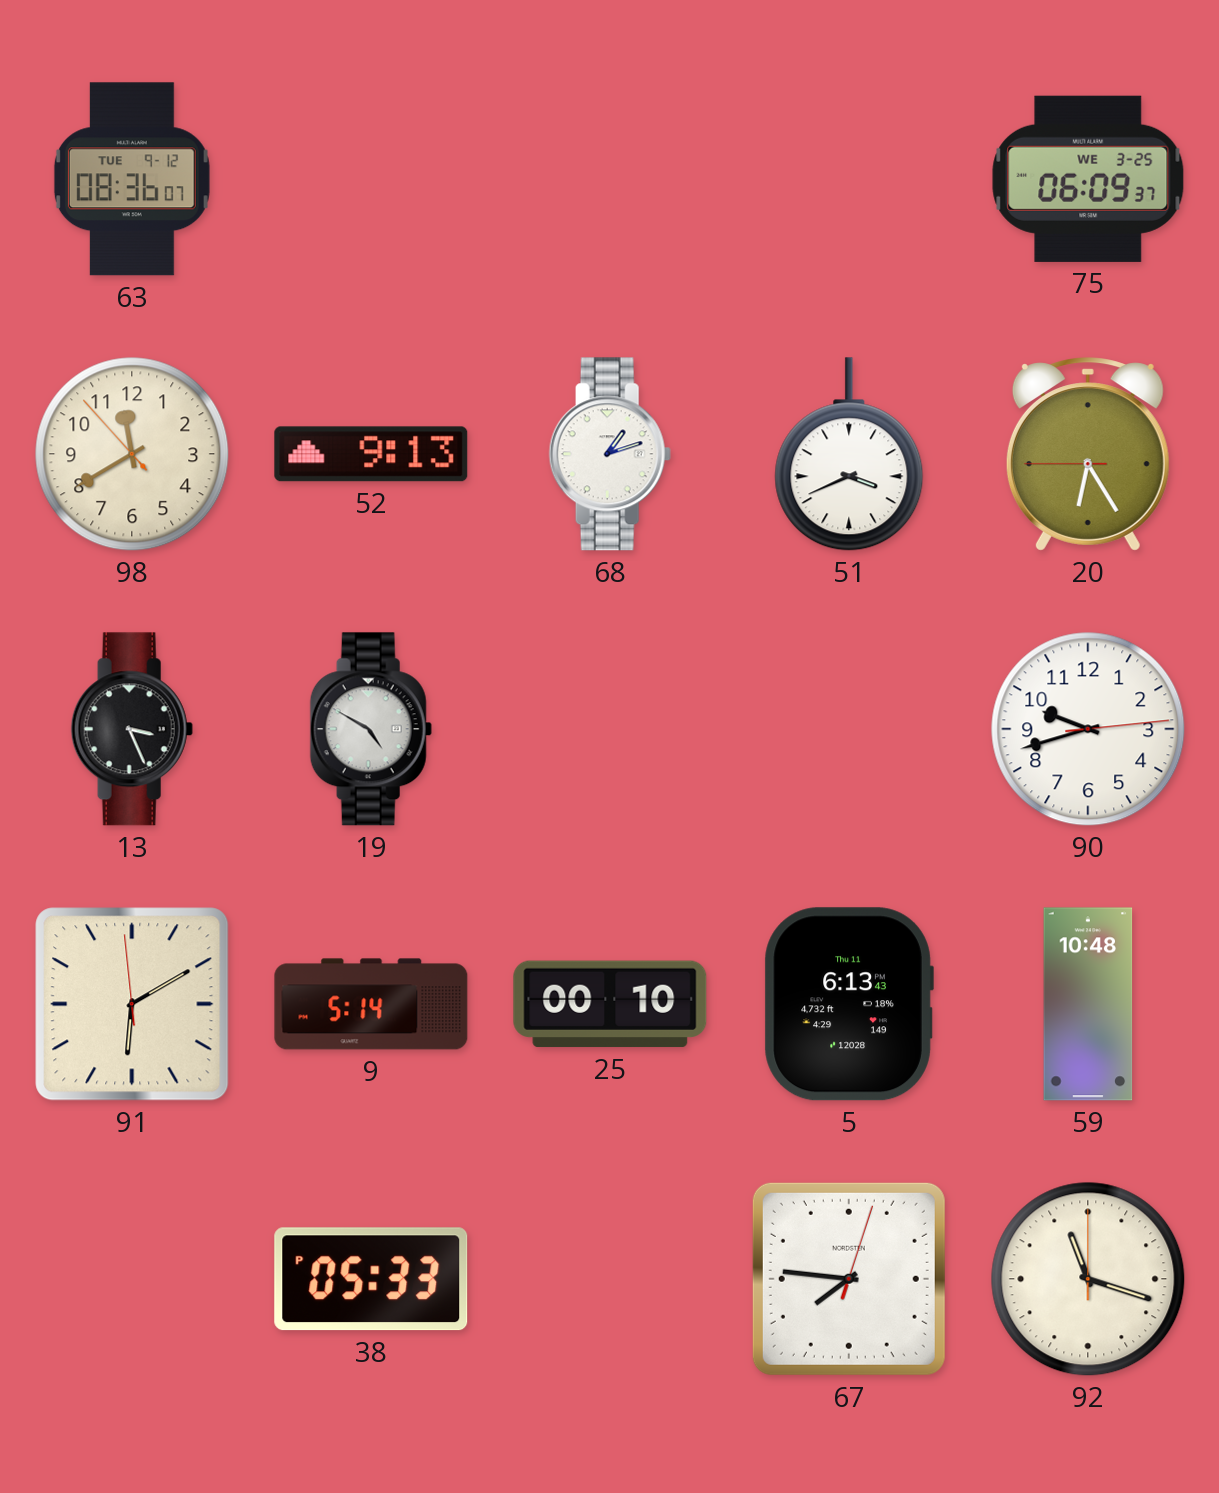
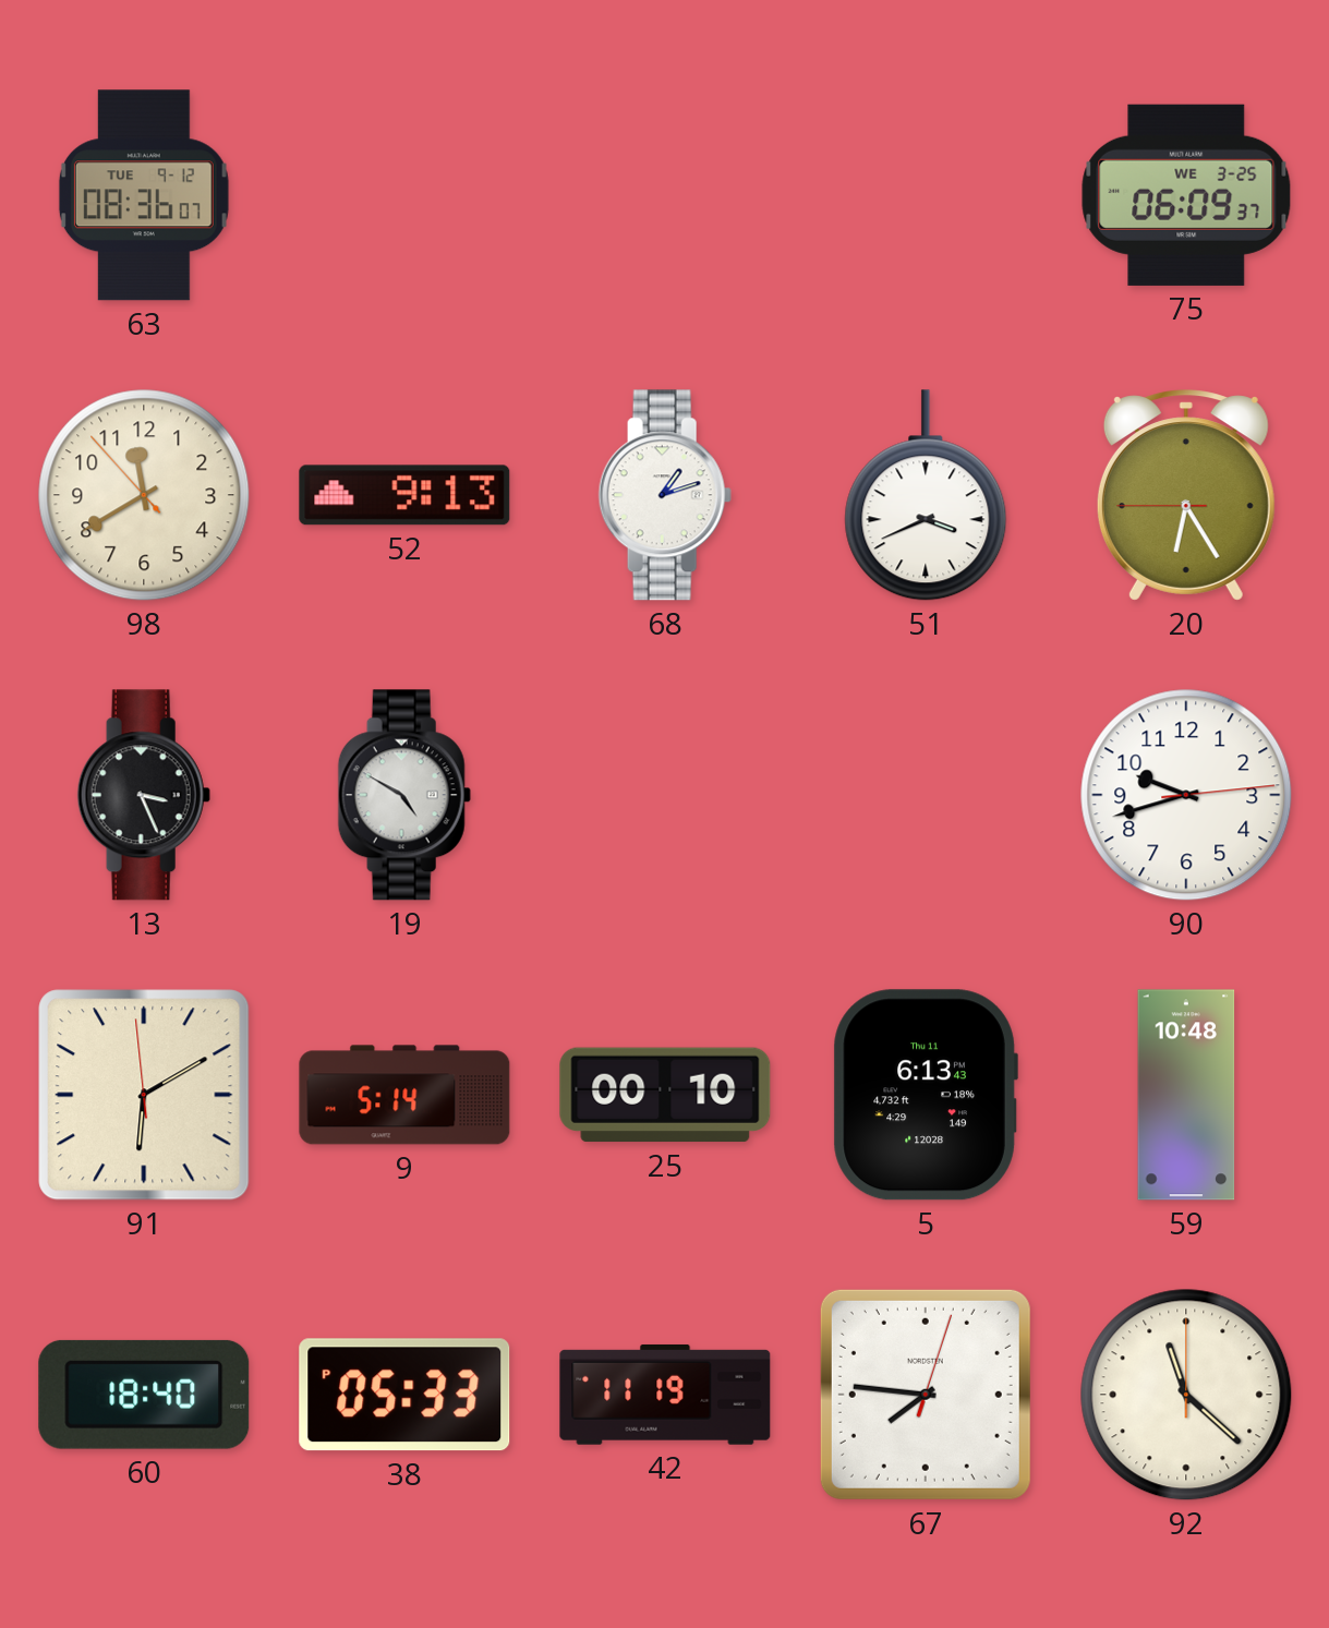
60: none -> 18:40
42: none -> 11:19
92: 11:18 -> 11:22
